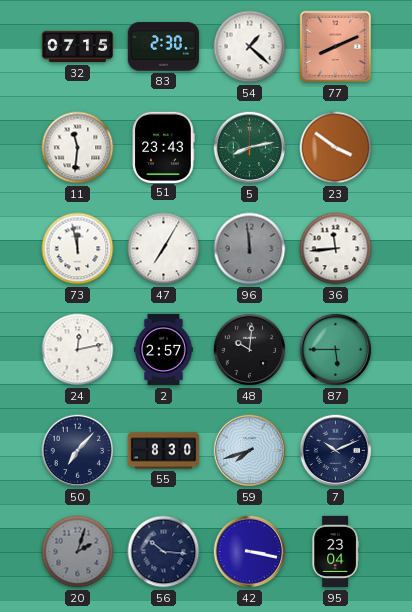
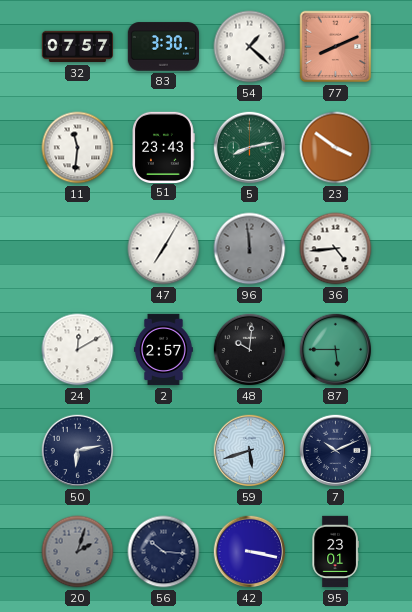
32: 07:15 -> 07:57
83: 2:30 -> 3:30
73: 11:58 -> none
36: 11:44 -> 4:44
24: 12:13 -> 12:10
50: 7:07 -> 6:13
55: 8:30 -> none
59: 7:42 -> 5:42
95: 23:04 -> 23:01
